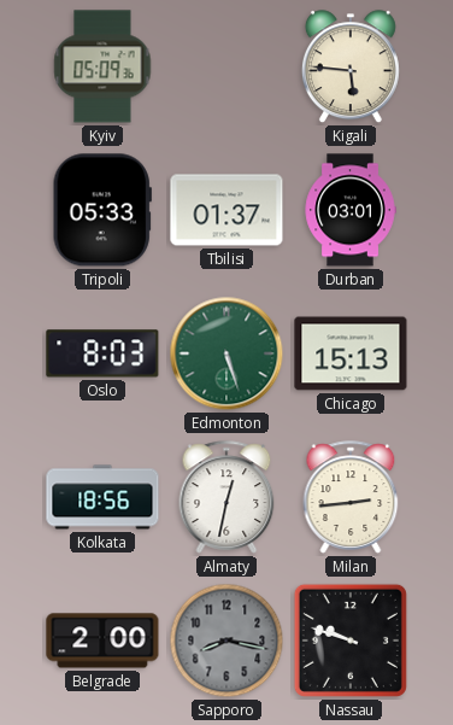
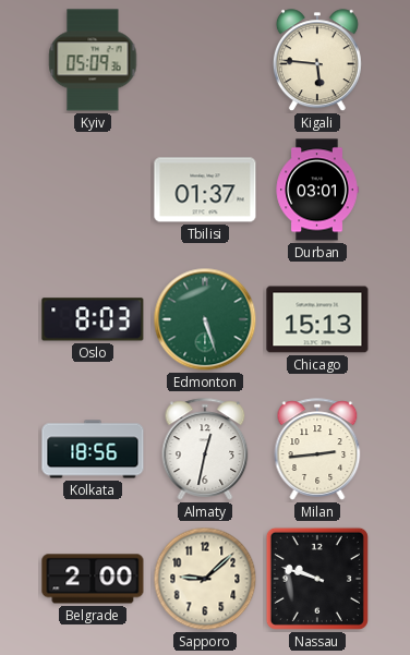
Tripoli: 05:33 -> none
Sapporo: 8:17 -> 9:08
Sapporo dial: grey -> cream
